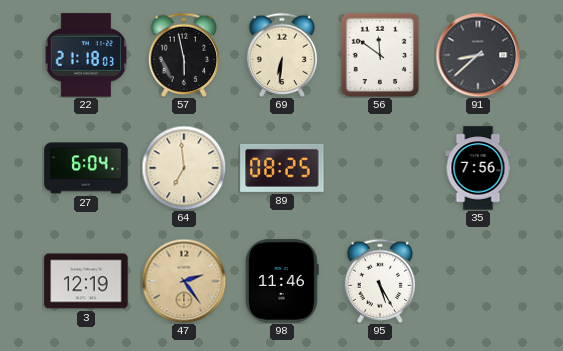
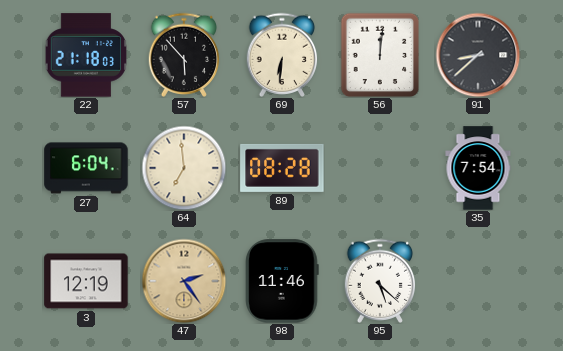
57: 5:58 -> 5:53
56: 11:51 -> 12:01
89: 08:25 -> 08:28
35: 7:56 -> 7:54
95: 5:25 -> 5:22
